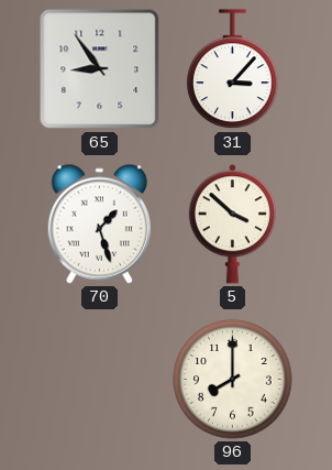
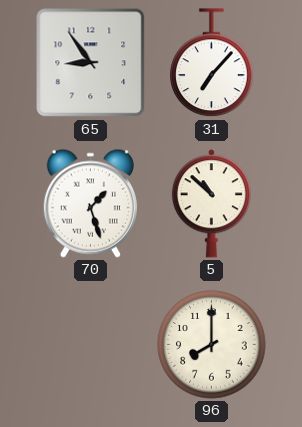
31: 3:07 -> 7:07
5: 3:52 -> 10:52
